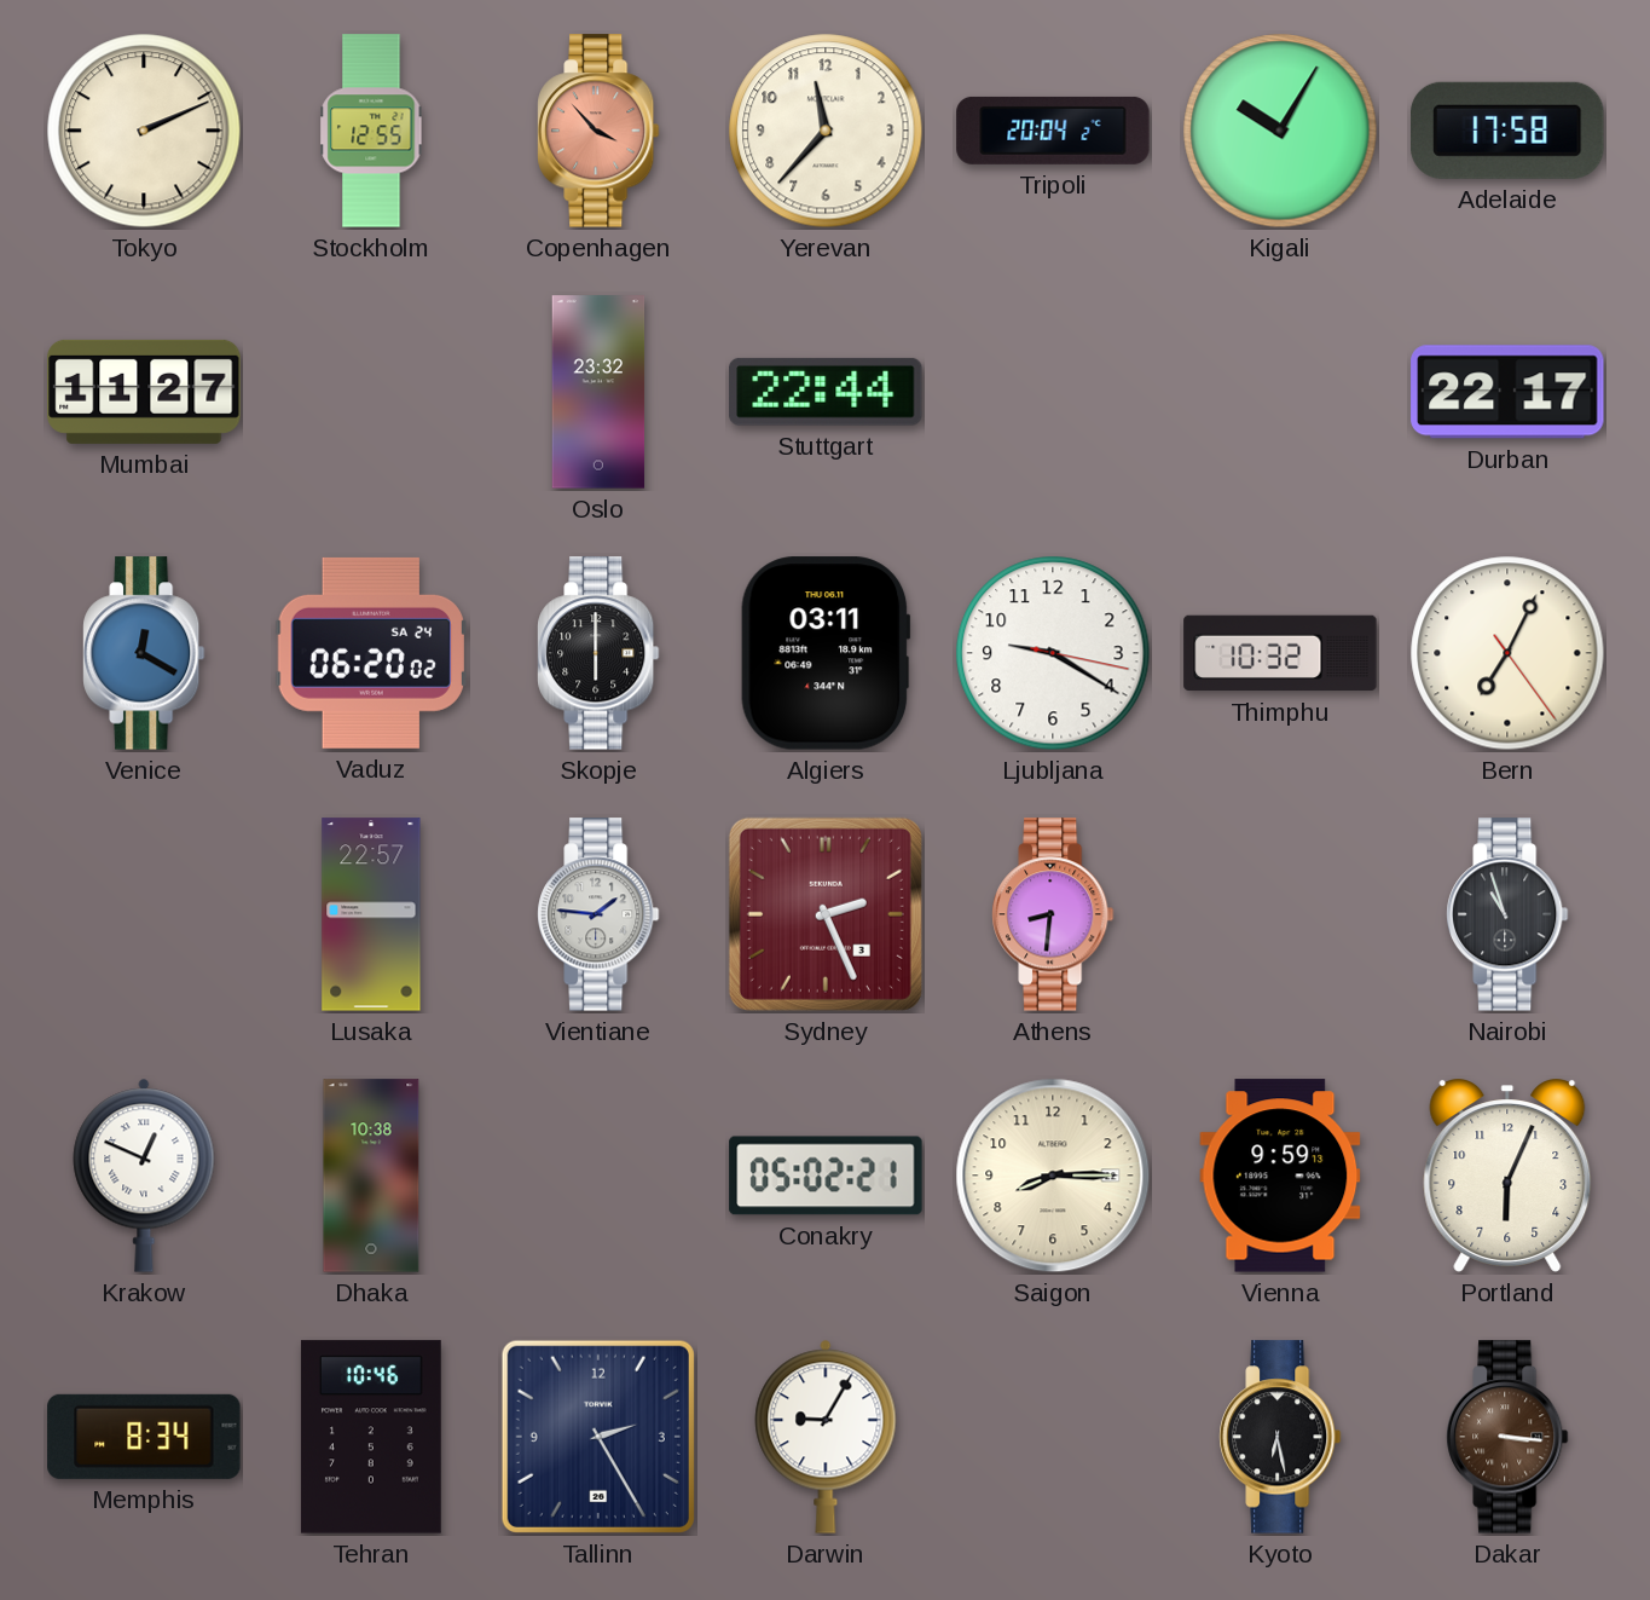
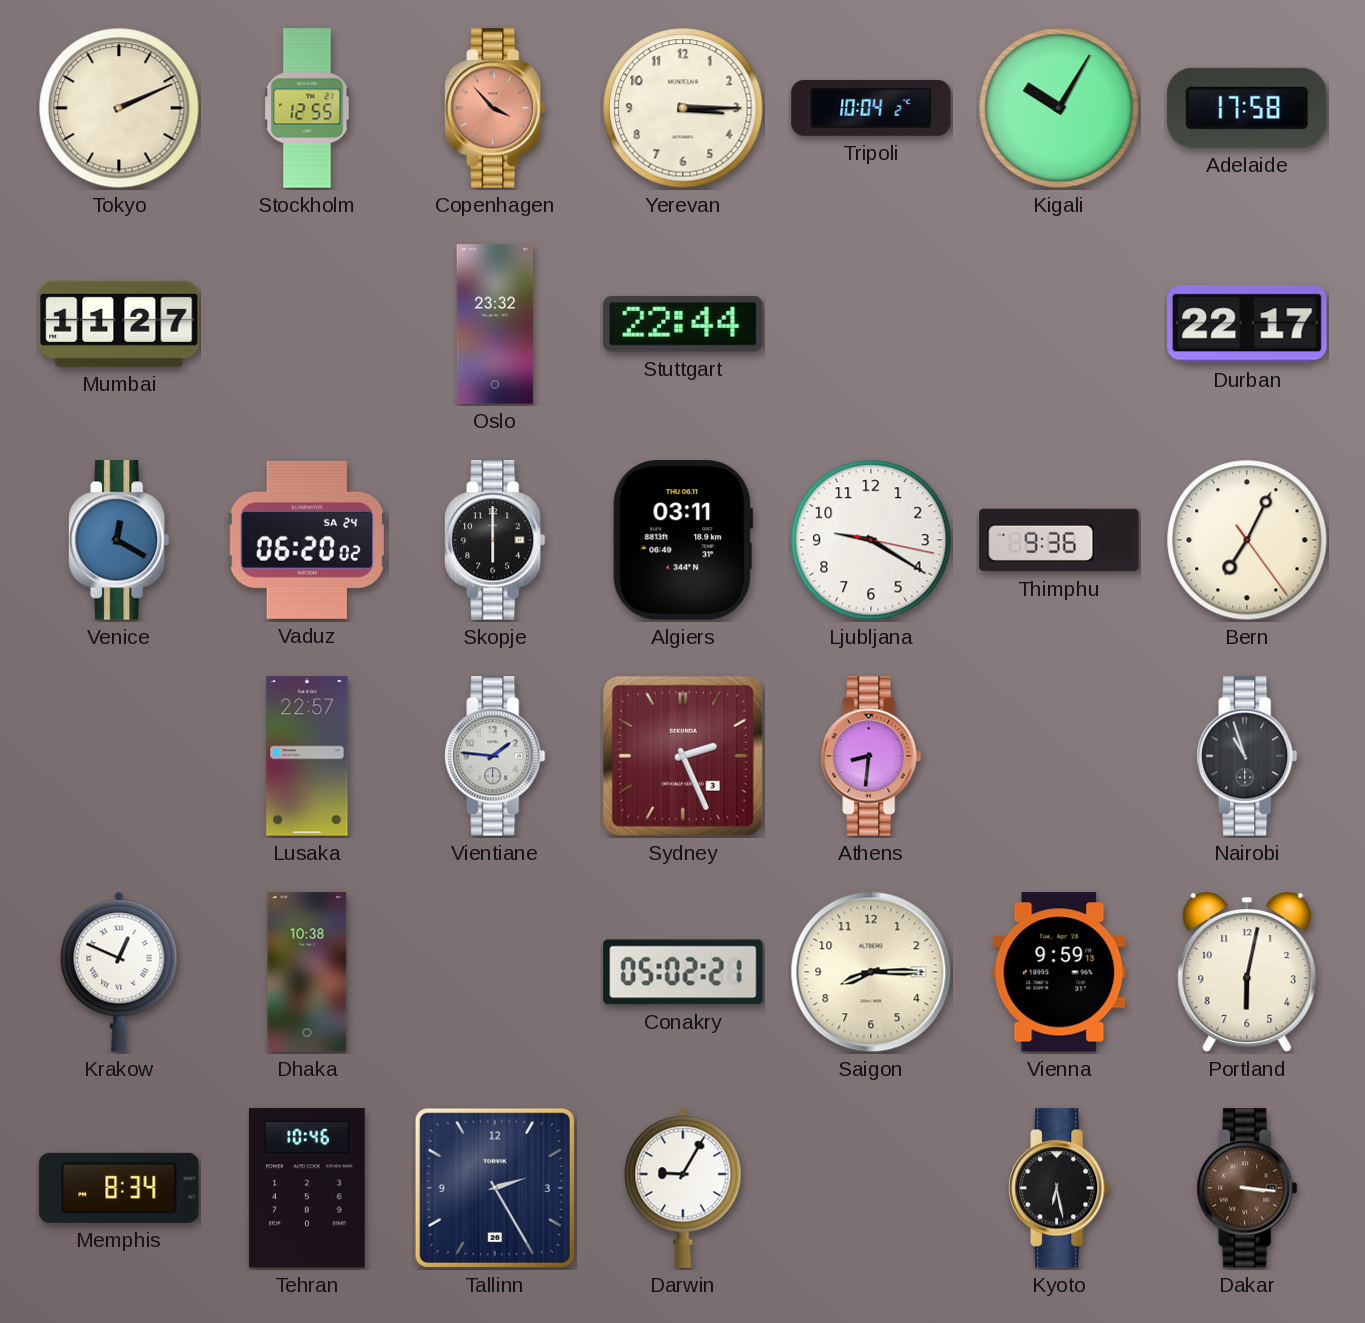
Yerevan: 11:37 -> 3:15
Tripoli: 20:04 -> 10:04
Thimphu: 10:32 -> 9:36
Portland: 6:04 -> 6:02
